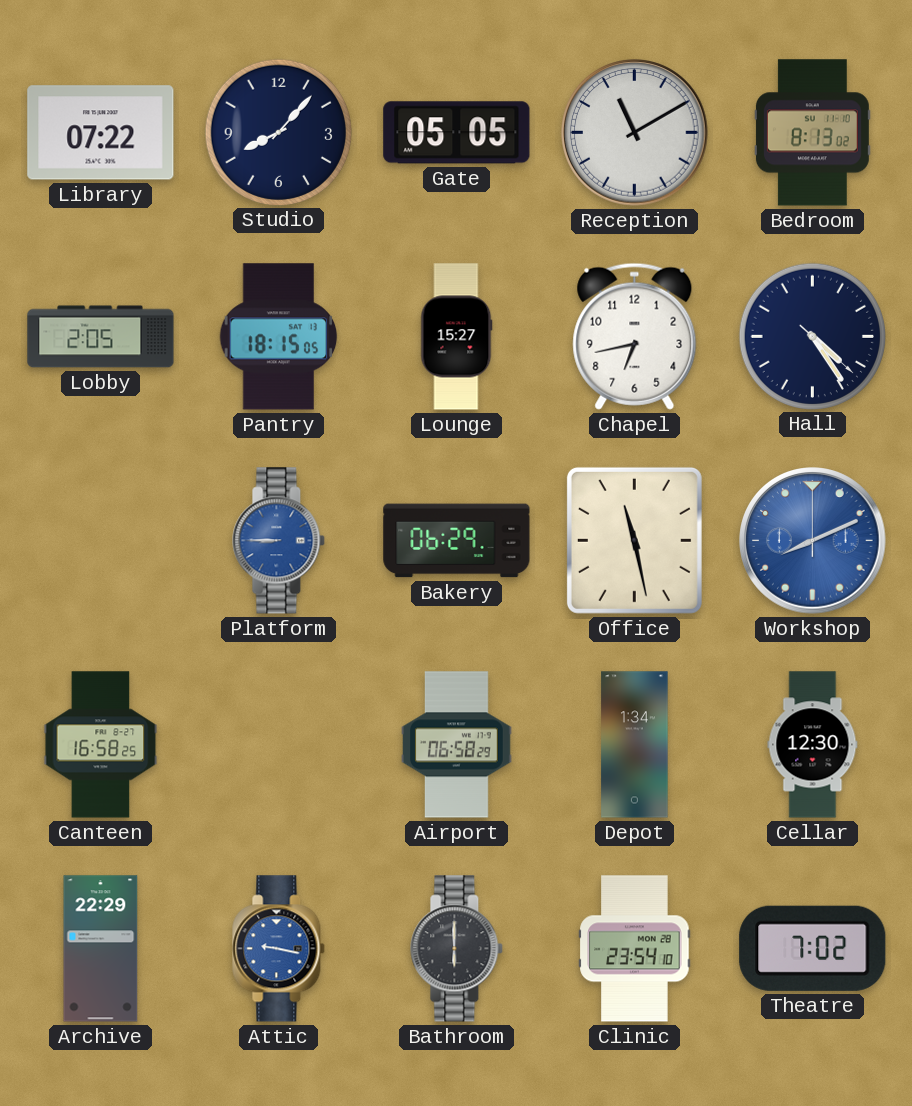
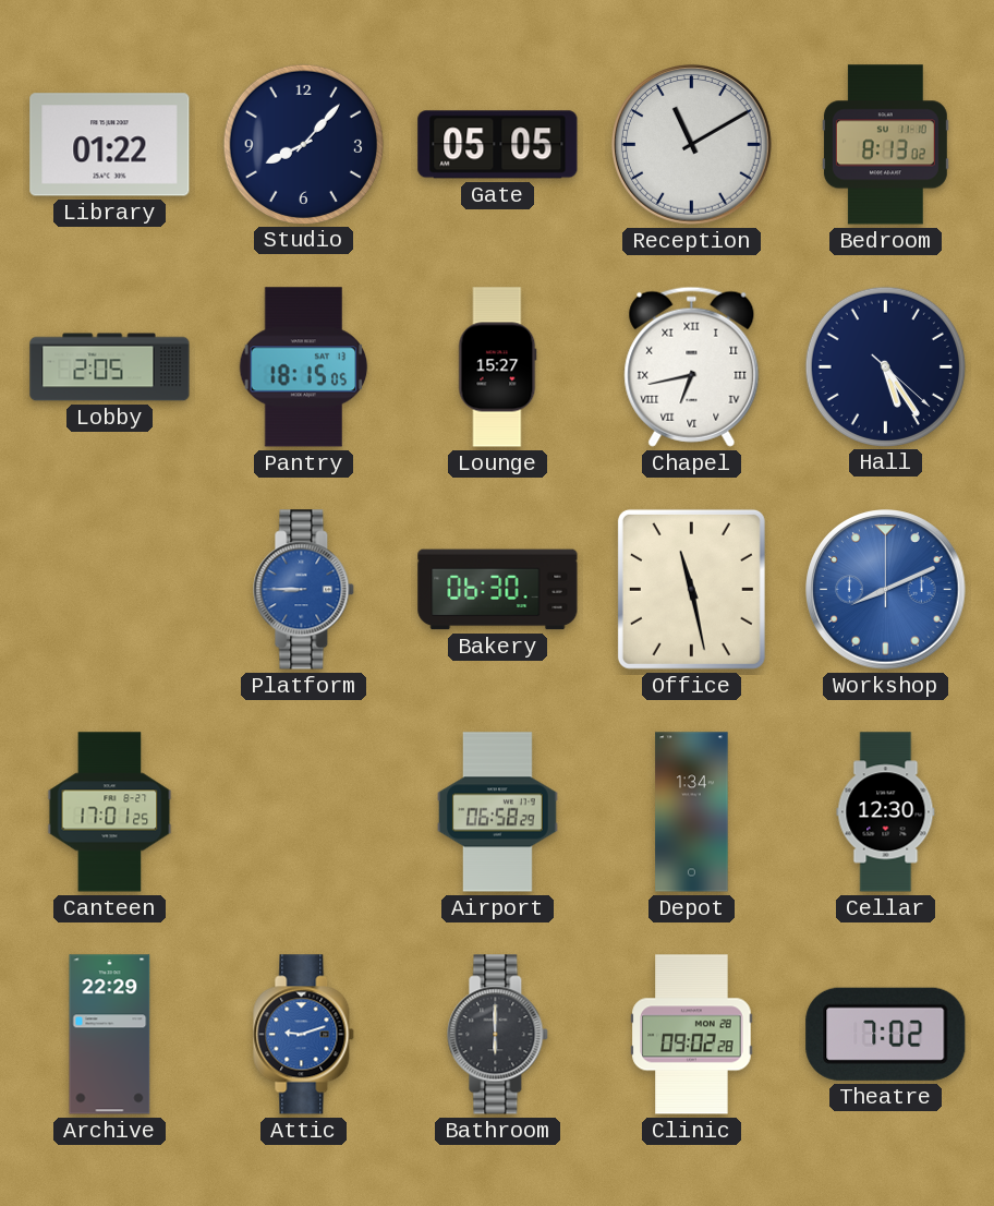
Library: 07:22 -> 01:22
Chapel numerals: Arabic -> Roman
Hall: 4:24 -> 5:24
Bakery: 06:29 -> 06:30
Canteen: 16:58 -> 17:01
Attic: 9:17 -> 9:12
Clinic: 23:54 -> 09:02
